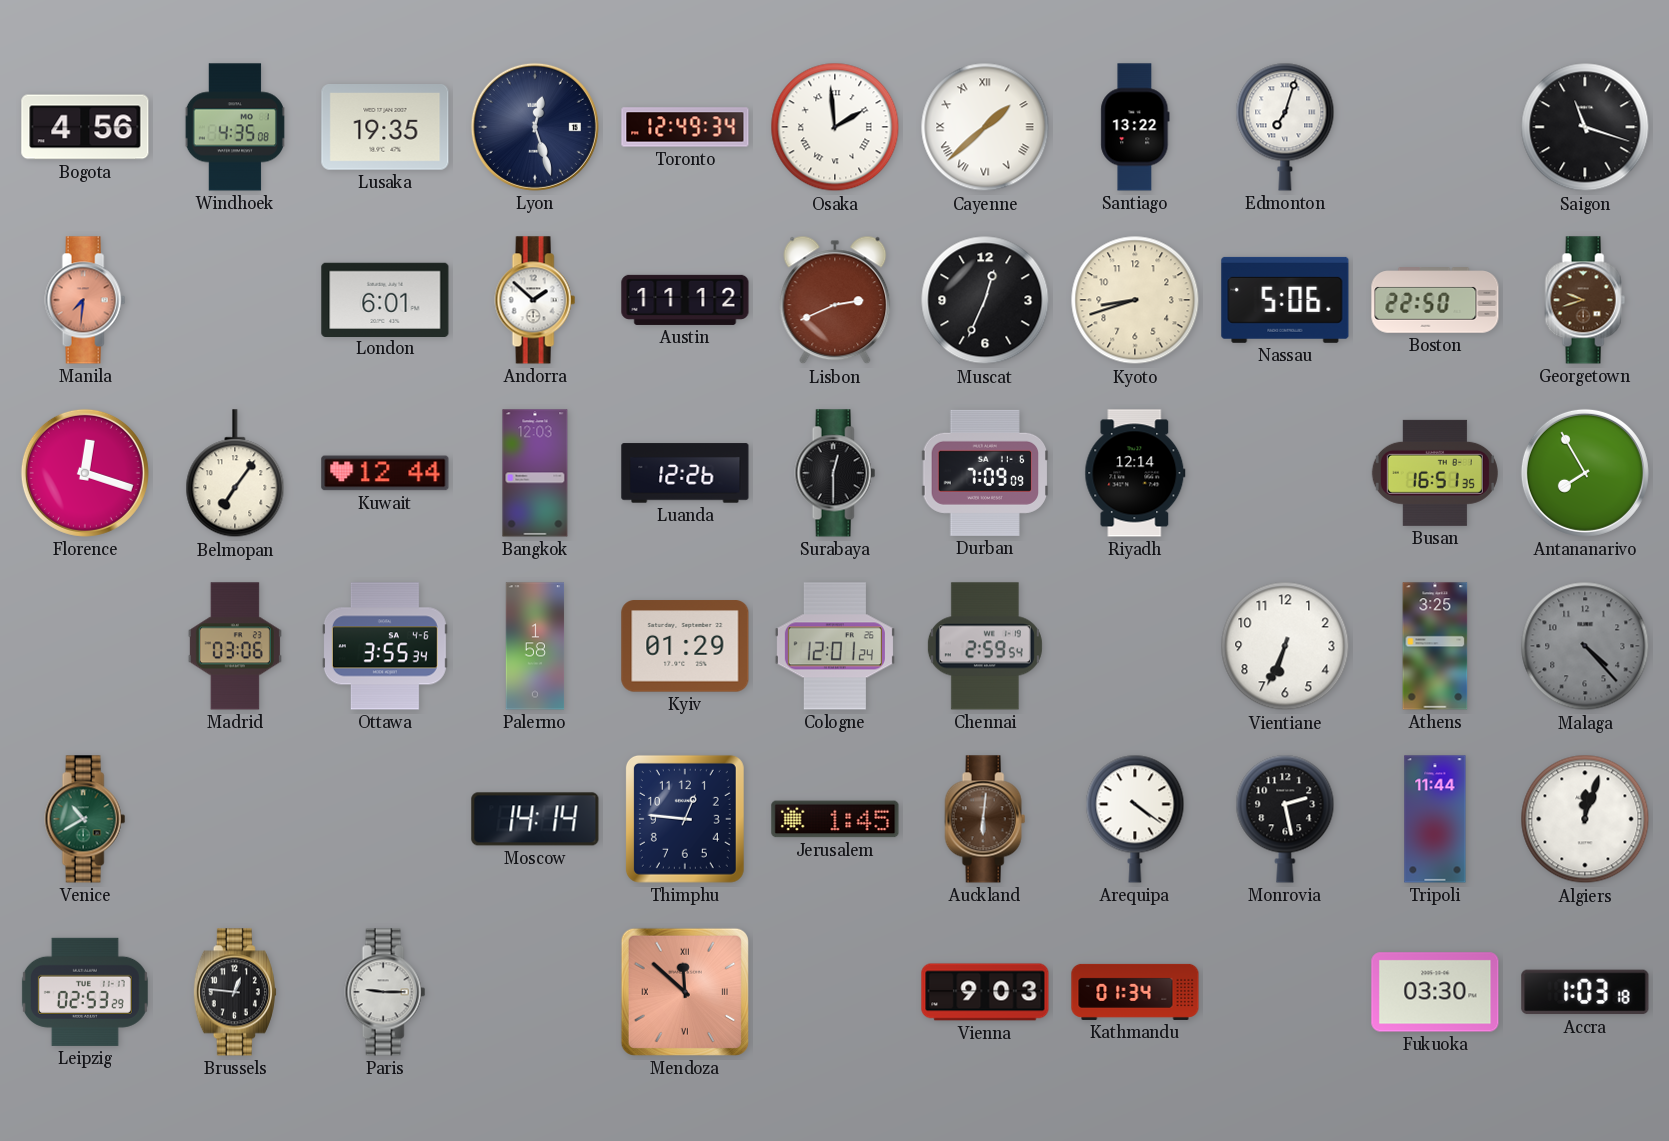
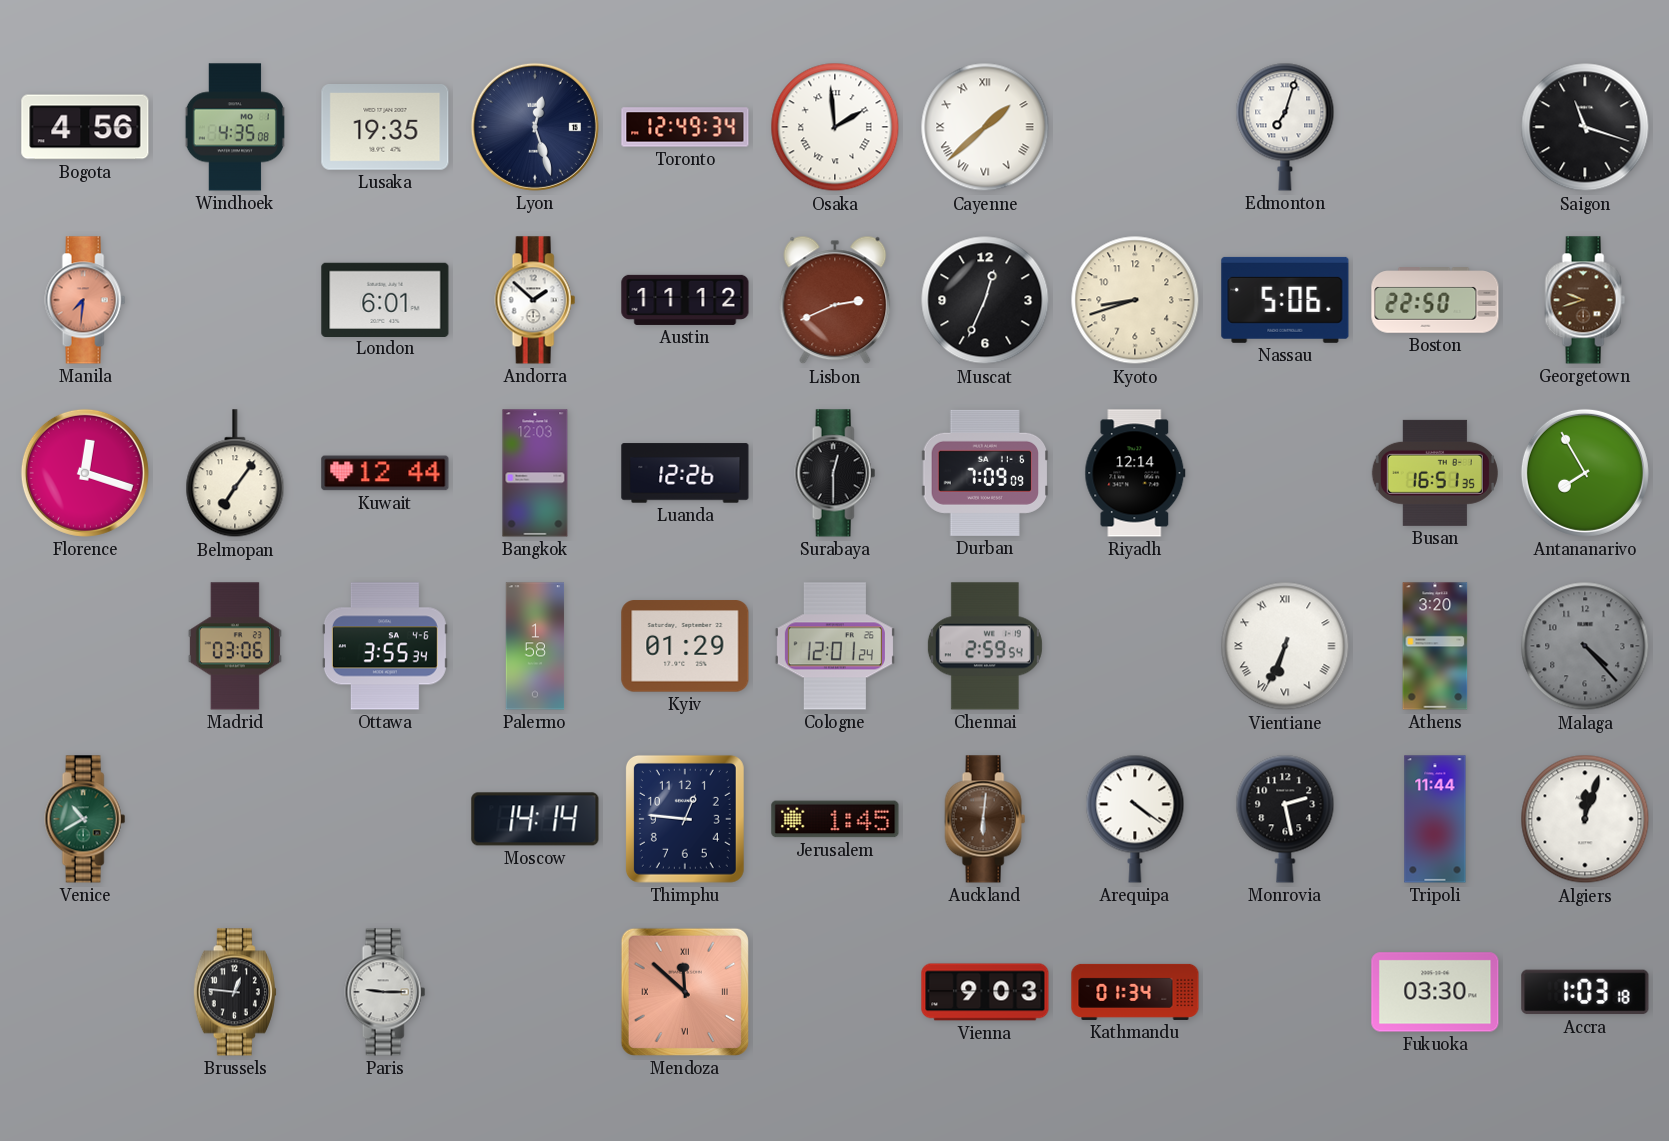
Santiago: 13:22 -> none
Vientiane numerals: Arabic -> Roman
Athens: 3:25 -> 3:20
Leipzig: 02:53 -> none
